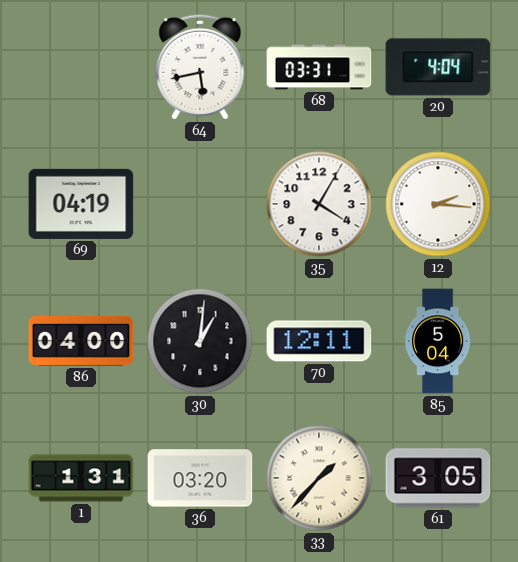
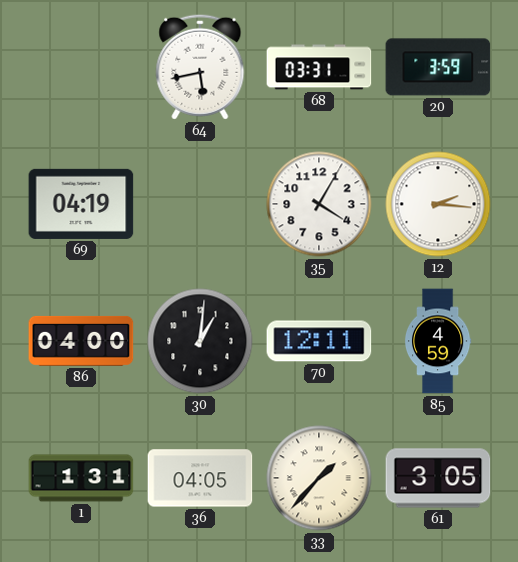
20: 4:04 -> 3:59
85: 5:04 -> 4:59
36: 03:20 -> 04:05
